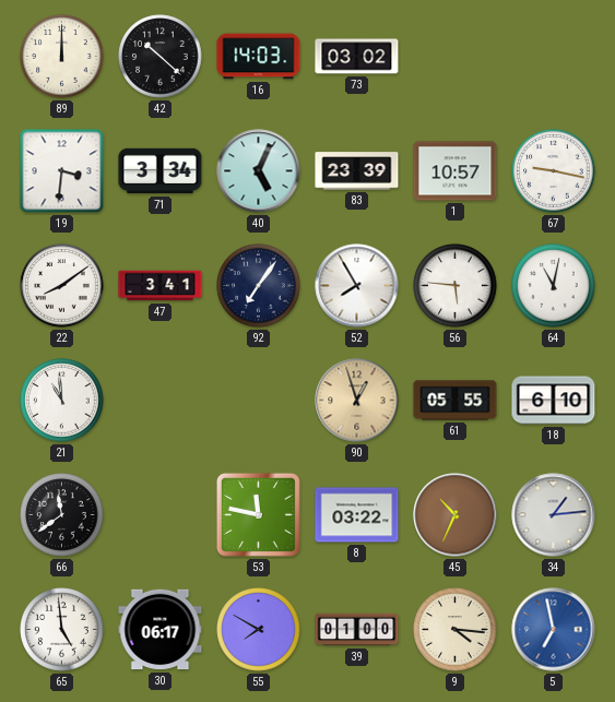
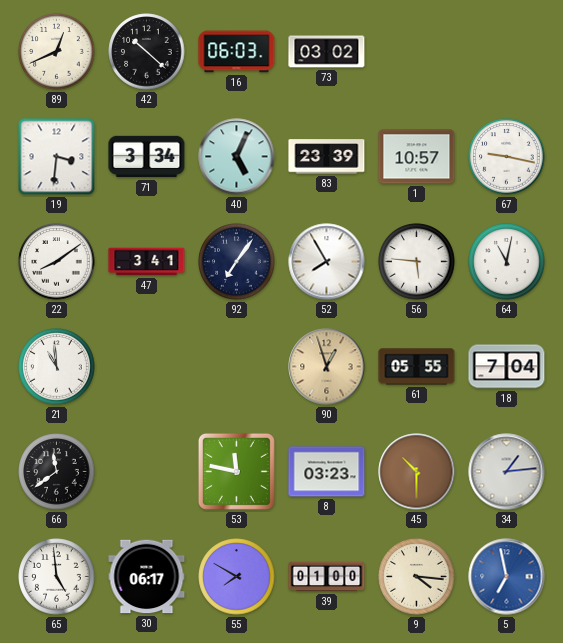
89: 12:00 -> 12:41
16: 14:03 -> 06:03
18: 6:10 -> 7:04
8: 03:22 -> 03:23
45: 10:34 -> 10:30
